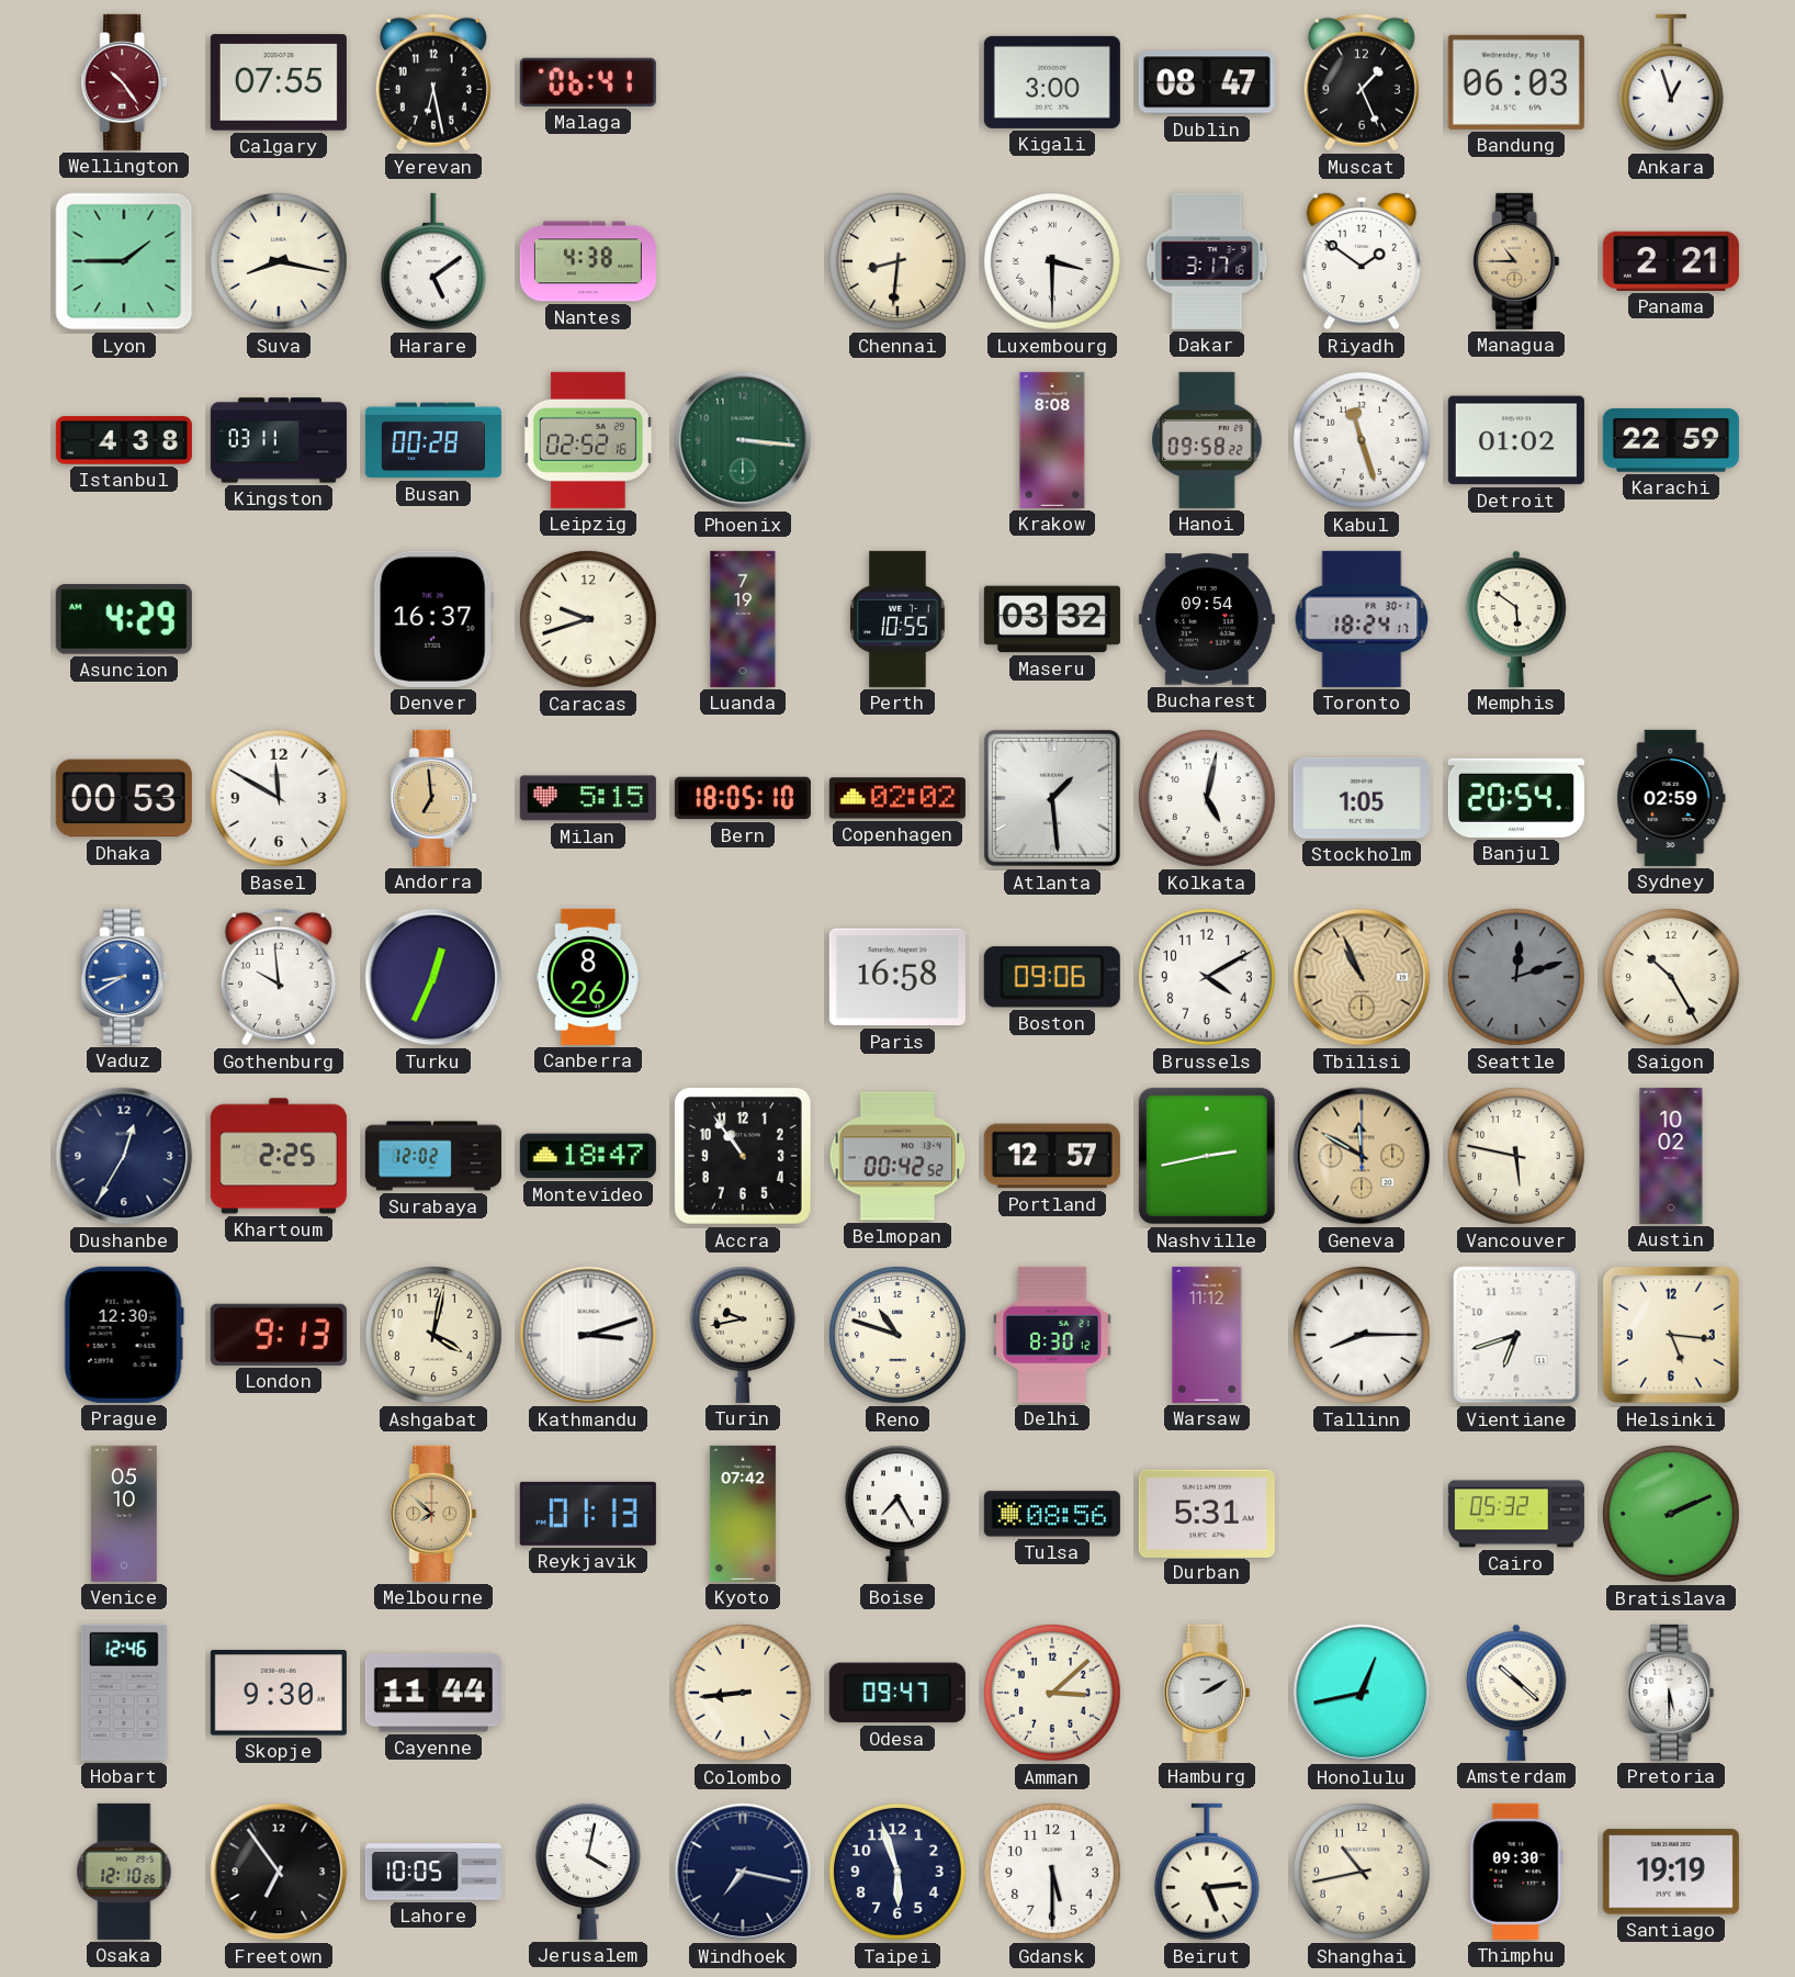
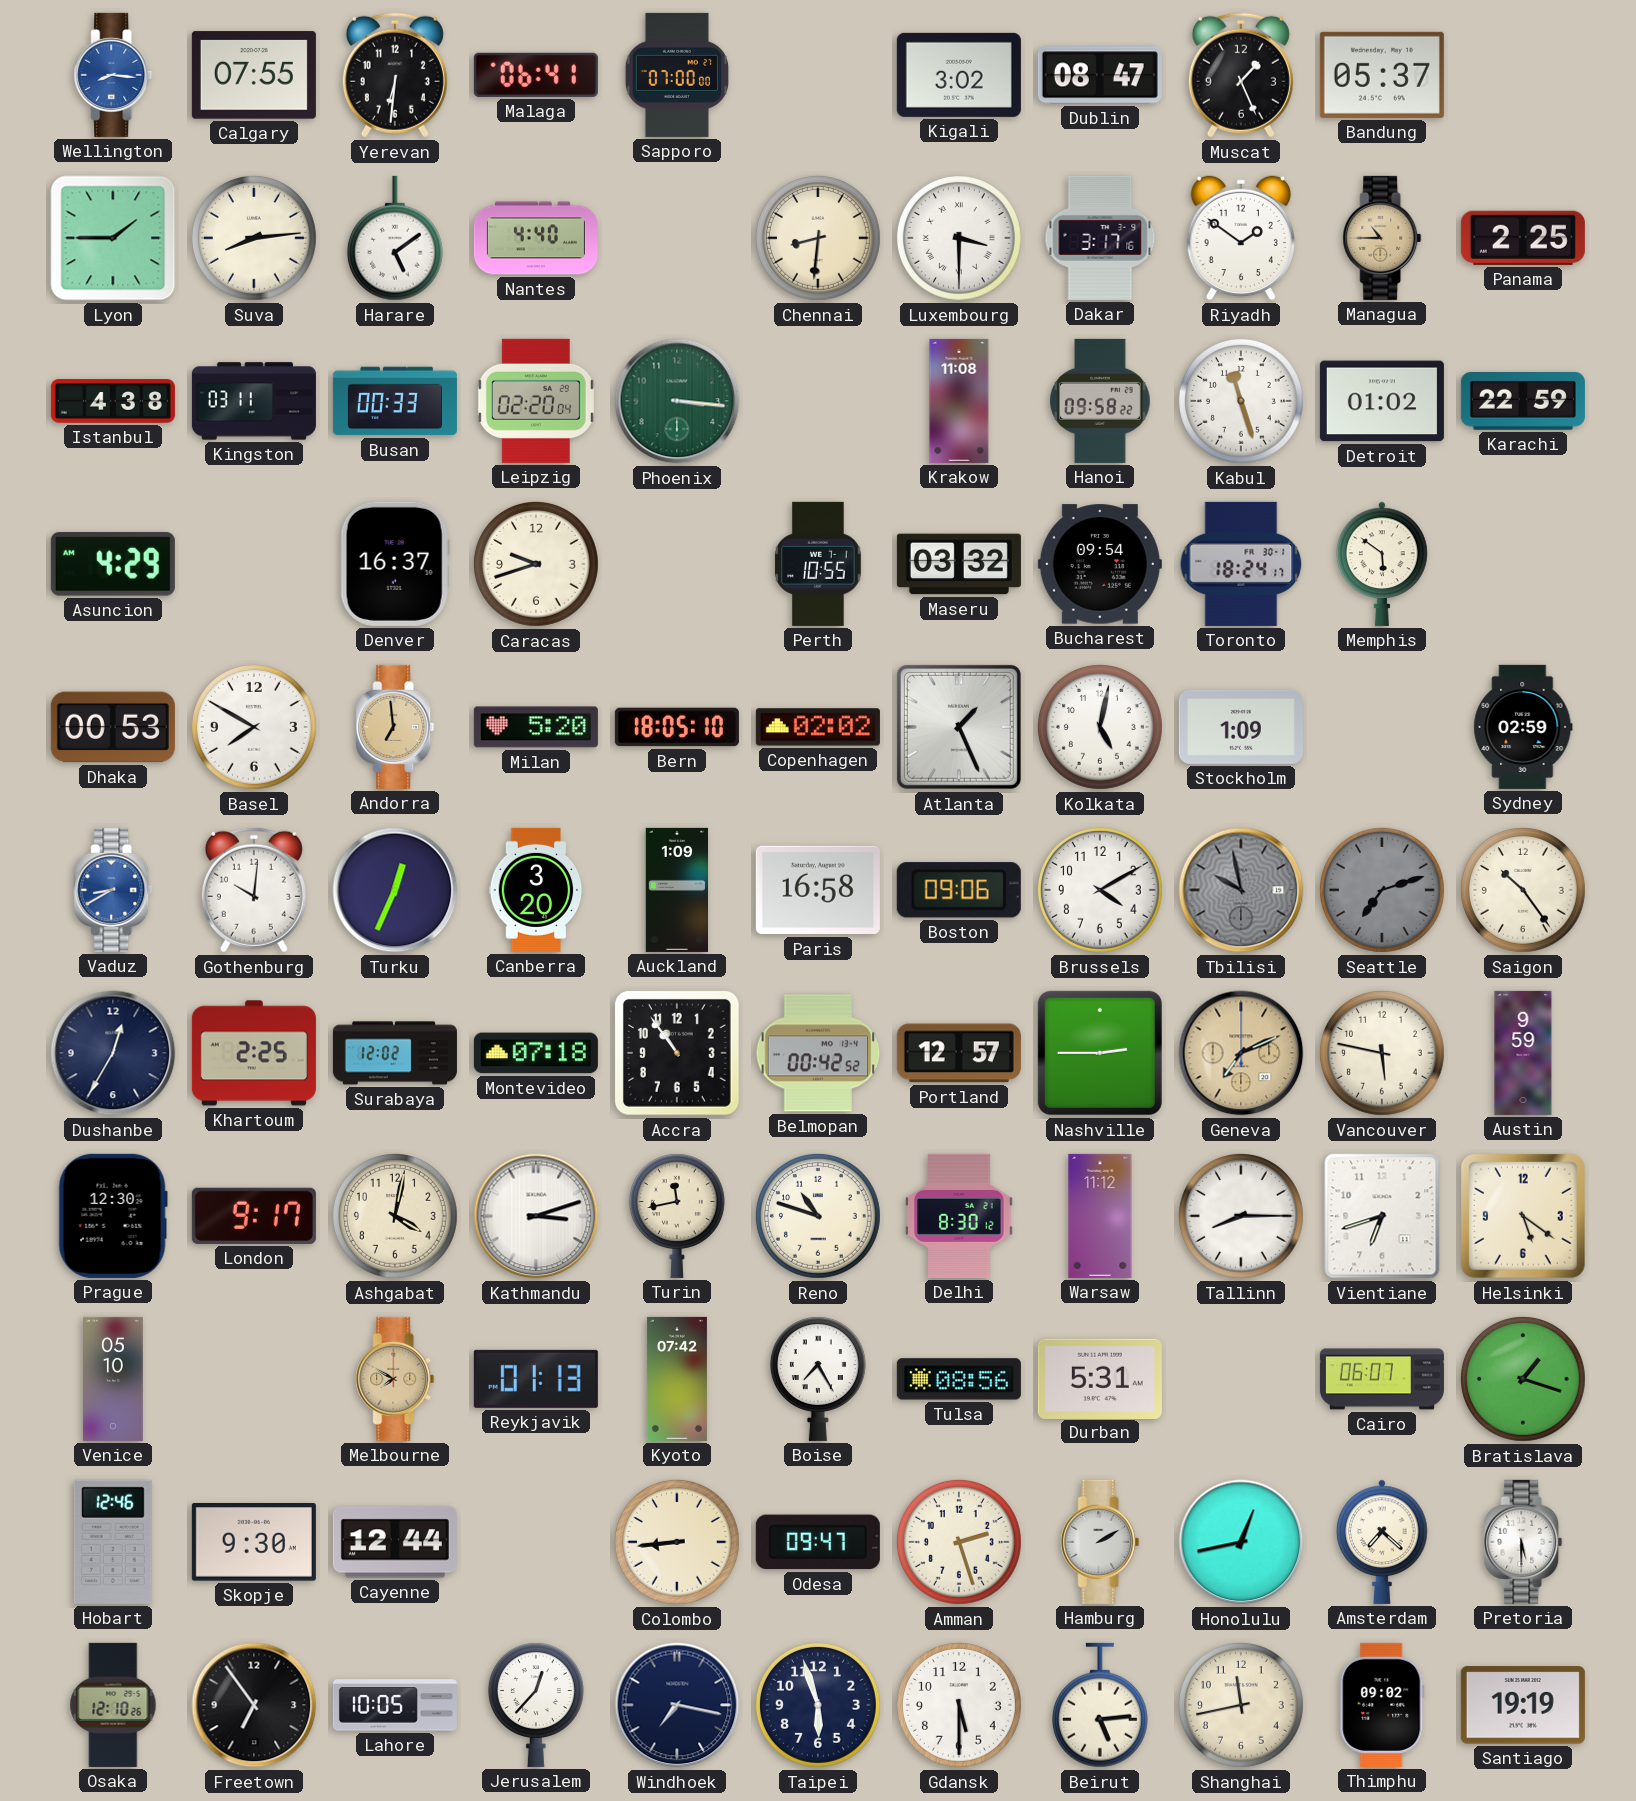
Wellington: 10:24 -> 8:16
Wellington dial: burgundy -> blue
Yerevan: 6:28 -> 6:31
Sapporo: none -> 07:00
Kigali: 3:00 -> 3:02
Bandung: 06:03 -> 05:37
Ankara: 12:57 -> none
Suva: 8:17 -> 8:14
Nantes: 4:38 -> 4:40
Panama: 2:21 -> 2:25
Busan: 00:28 -> 00:33
Leipzig: 02:52 -> 02:20
Krakow: 8:08 -> 11:08
Luanda: 7:19 -> none
Basel: 11:50 -> 7:50
Milan: 5:15 -> 5:20
Atlanta: 1:29 -> 1:26
Stockholm: 1:05 -> 1:09
Banjul: 20:54 -> none
Gothenburg: 9:59 -> 10:01
Canberra: 8:26 -> 3:20
Auckland: none -> 1:09
Tbilisi: 10:56 -> 9:58
Tbilisi dial: champagne -> grey
Seattle: 12:12 -> 7:12
Saigon: 10:25 -> 10:24
Montevideo: 18:47 -> 07:18
Nashville: 2:43 -> 2:45
Geneva: 11:50 -> 7:11
Austin: 10:02 -> 9:59
London: 9:13 -> 9:17
Turin: 9:43 -> 11:43
Helsinki: 5:16 -> 5:21
Melbourne: 7:52 -> 7:50
Cairo: 05:32 -> 06:07
Bratislava: 2:11 -> 1:18
Cayenne: 11:44 -> 12:44
Amman: 3:08 -> 2:27
Amsterdam: 10:22 -> 7:22
Jerusalem: 4:02 -> 12:37
Shanghai: 10:43 -> 11:43
Thimphu: 09:30 -> 09:02
